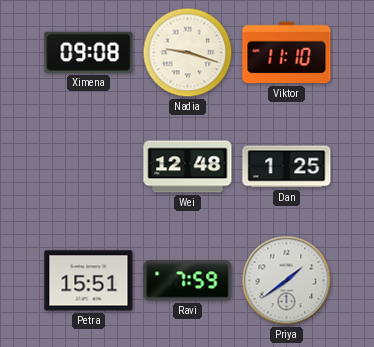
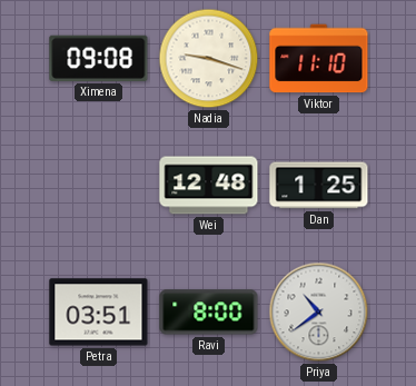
Petra: 15:51 -> 03:51
Ravi: 7:59 -> 8:00
Priya: 1:39 -> 10:39
